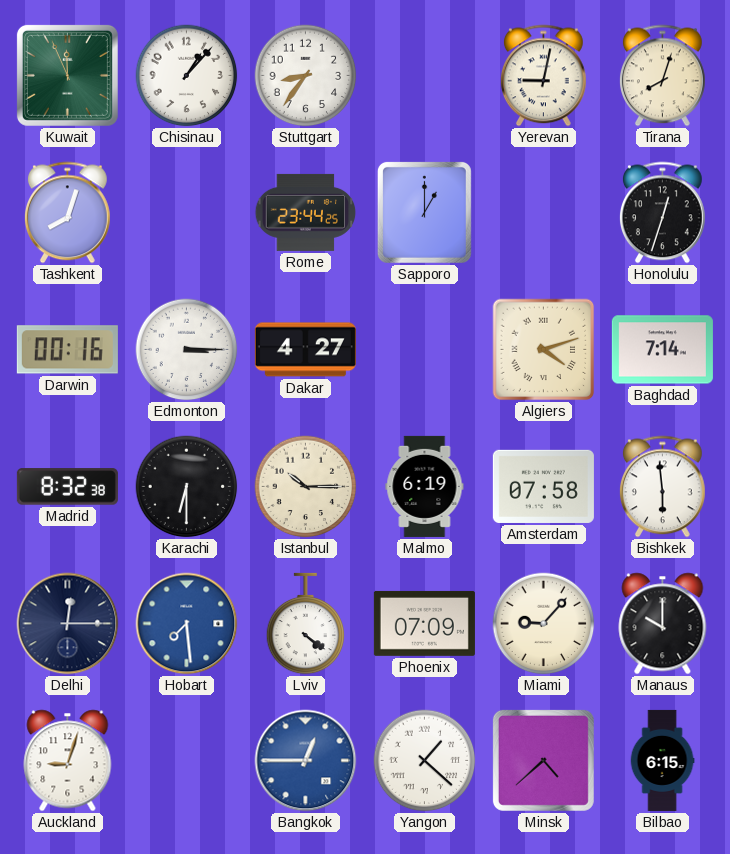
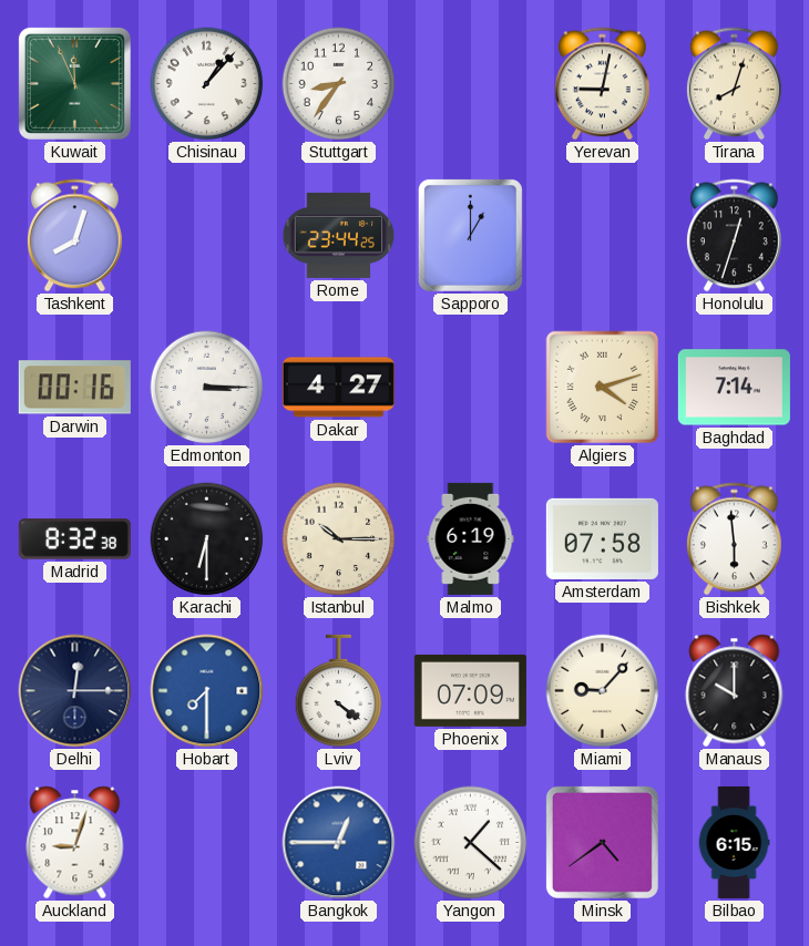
Hobart: 7:29 -> 7:30
Minsk: 4:38 -> 4:39
